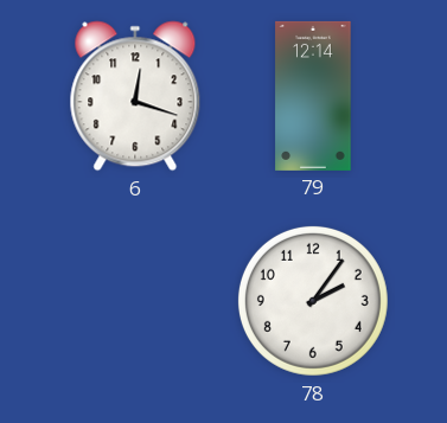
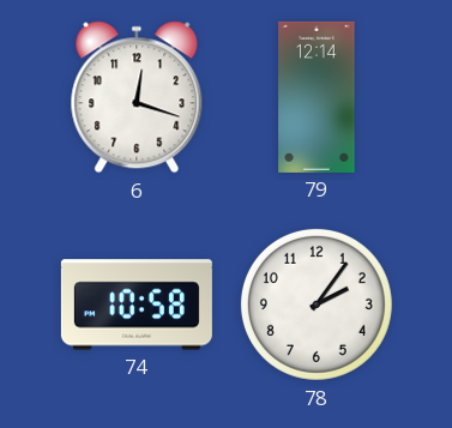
74: none -> 10:58
